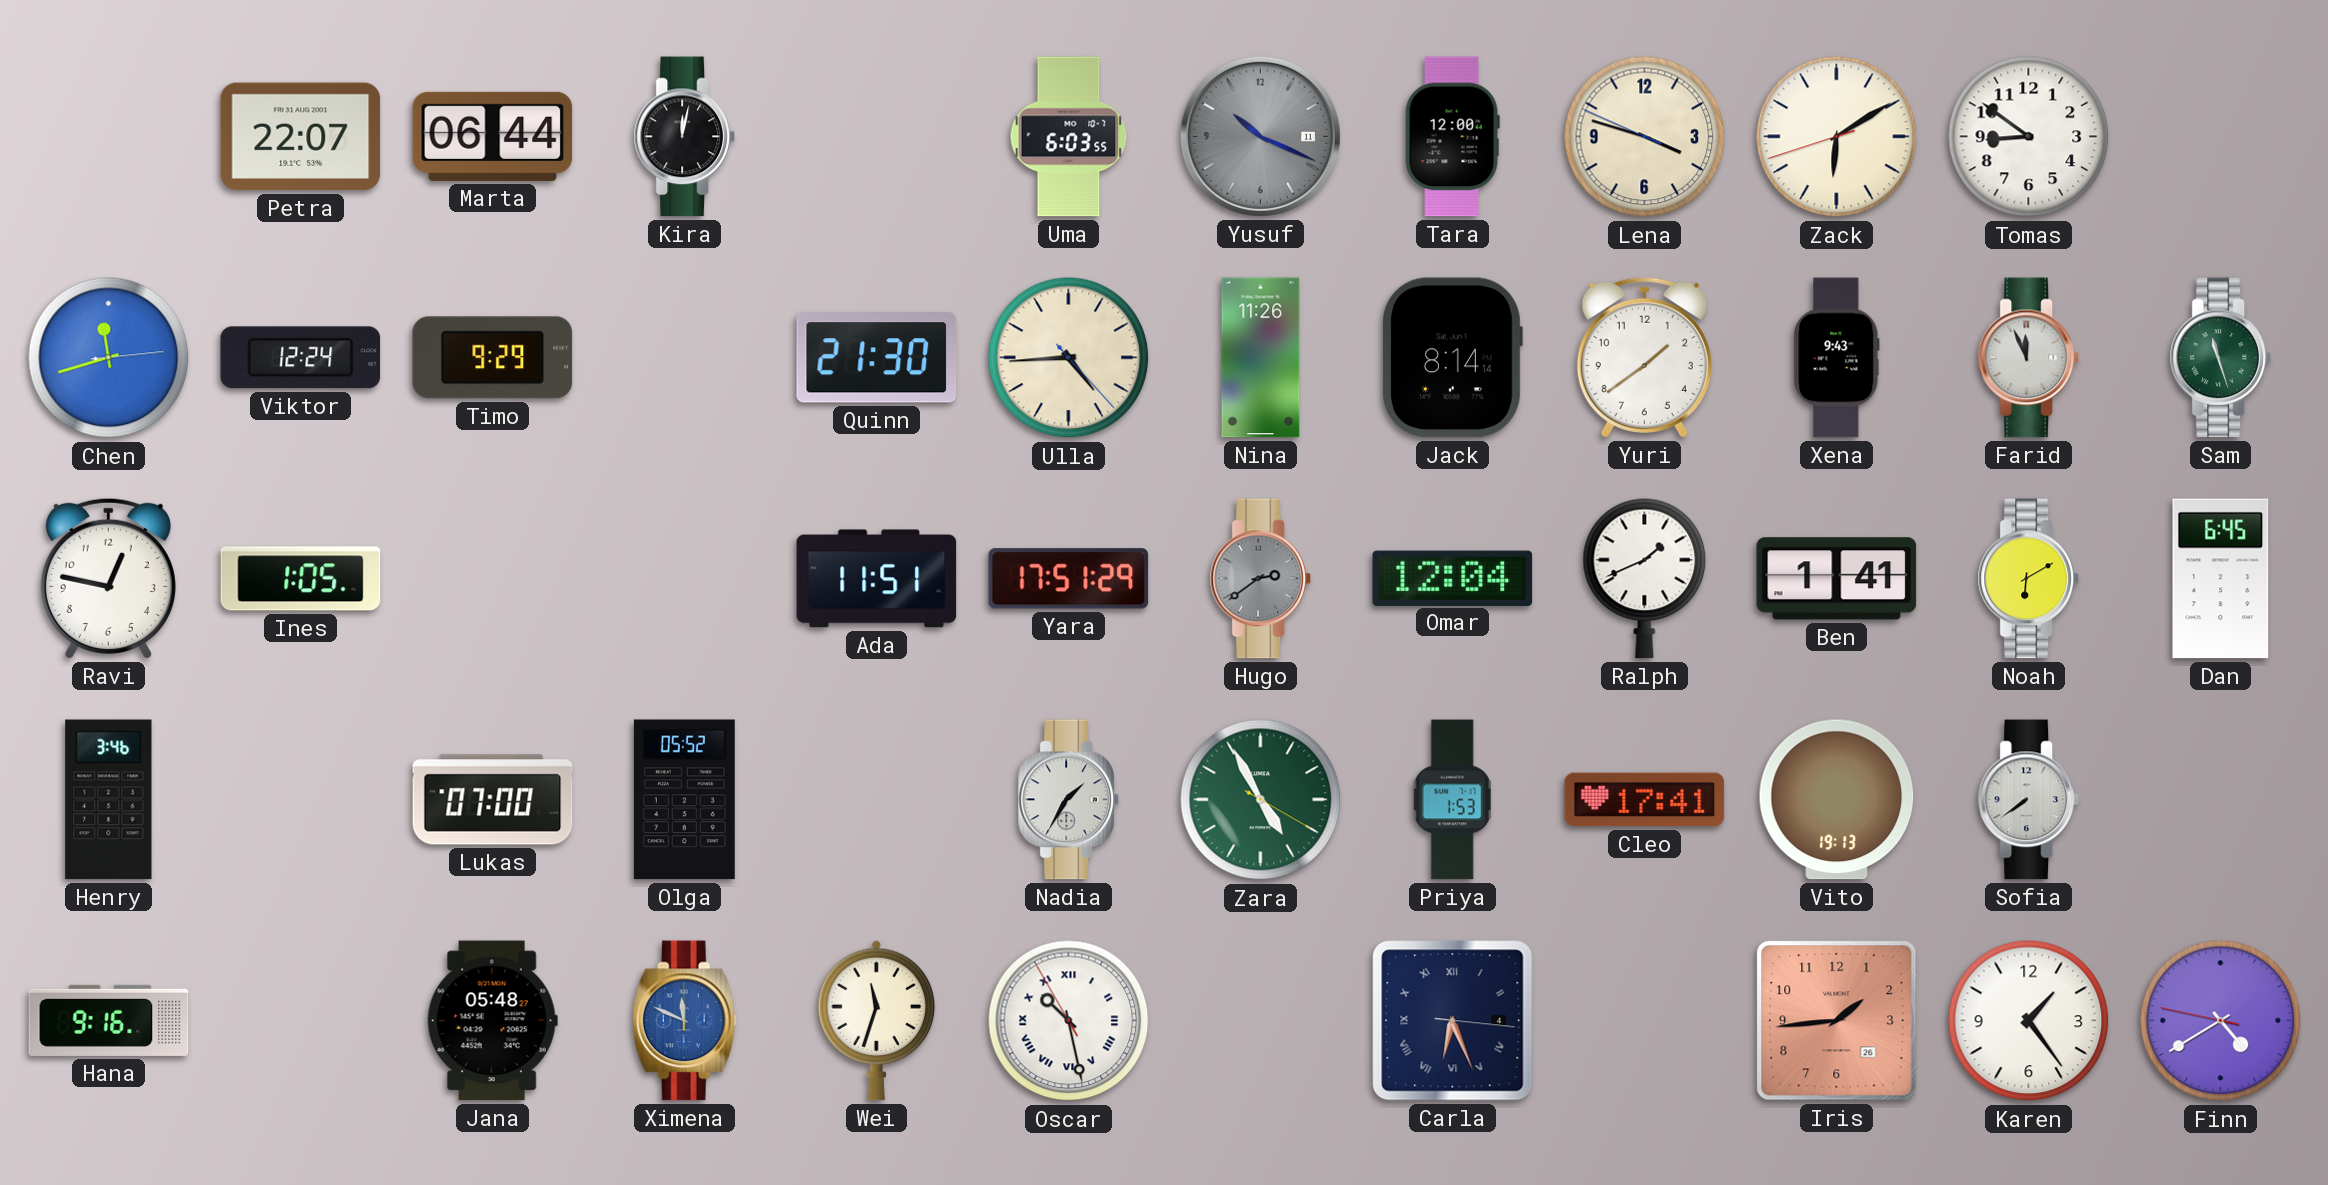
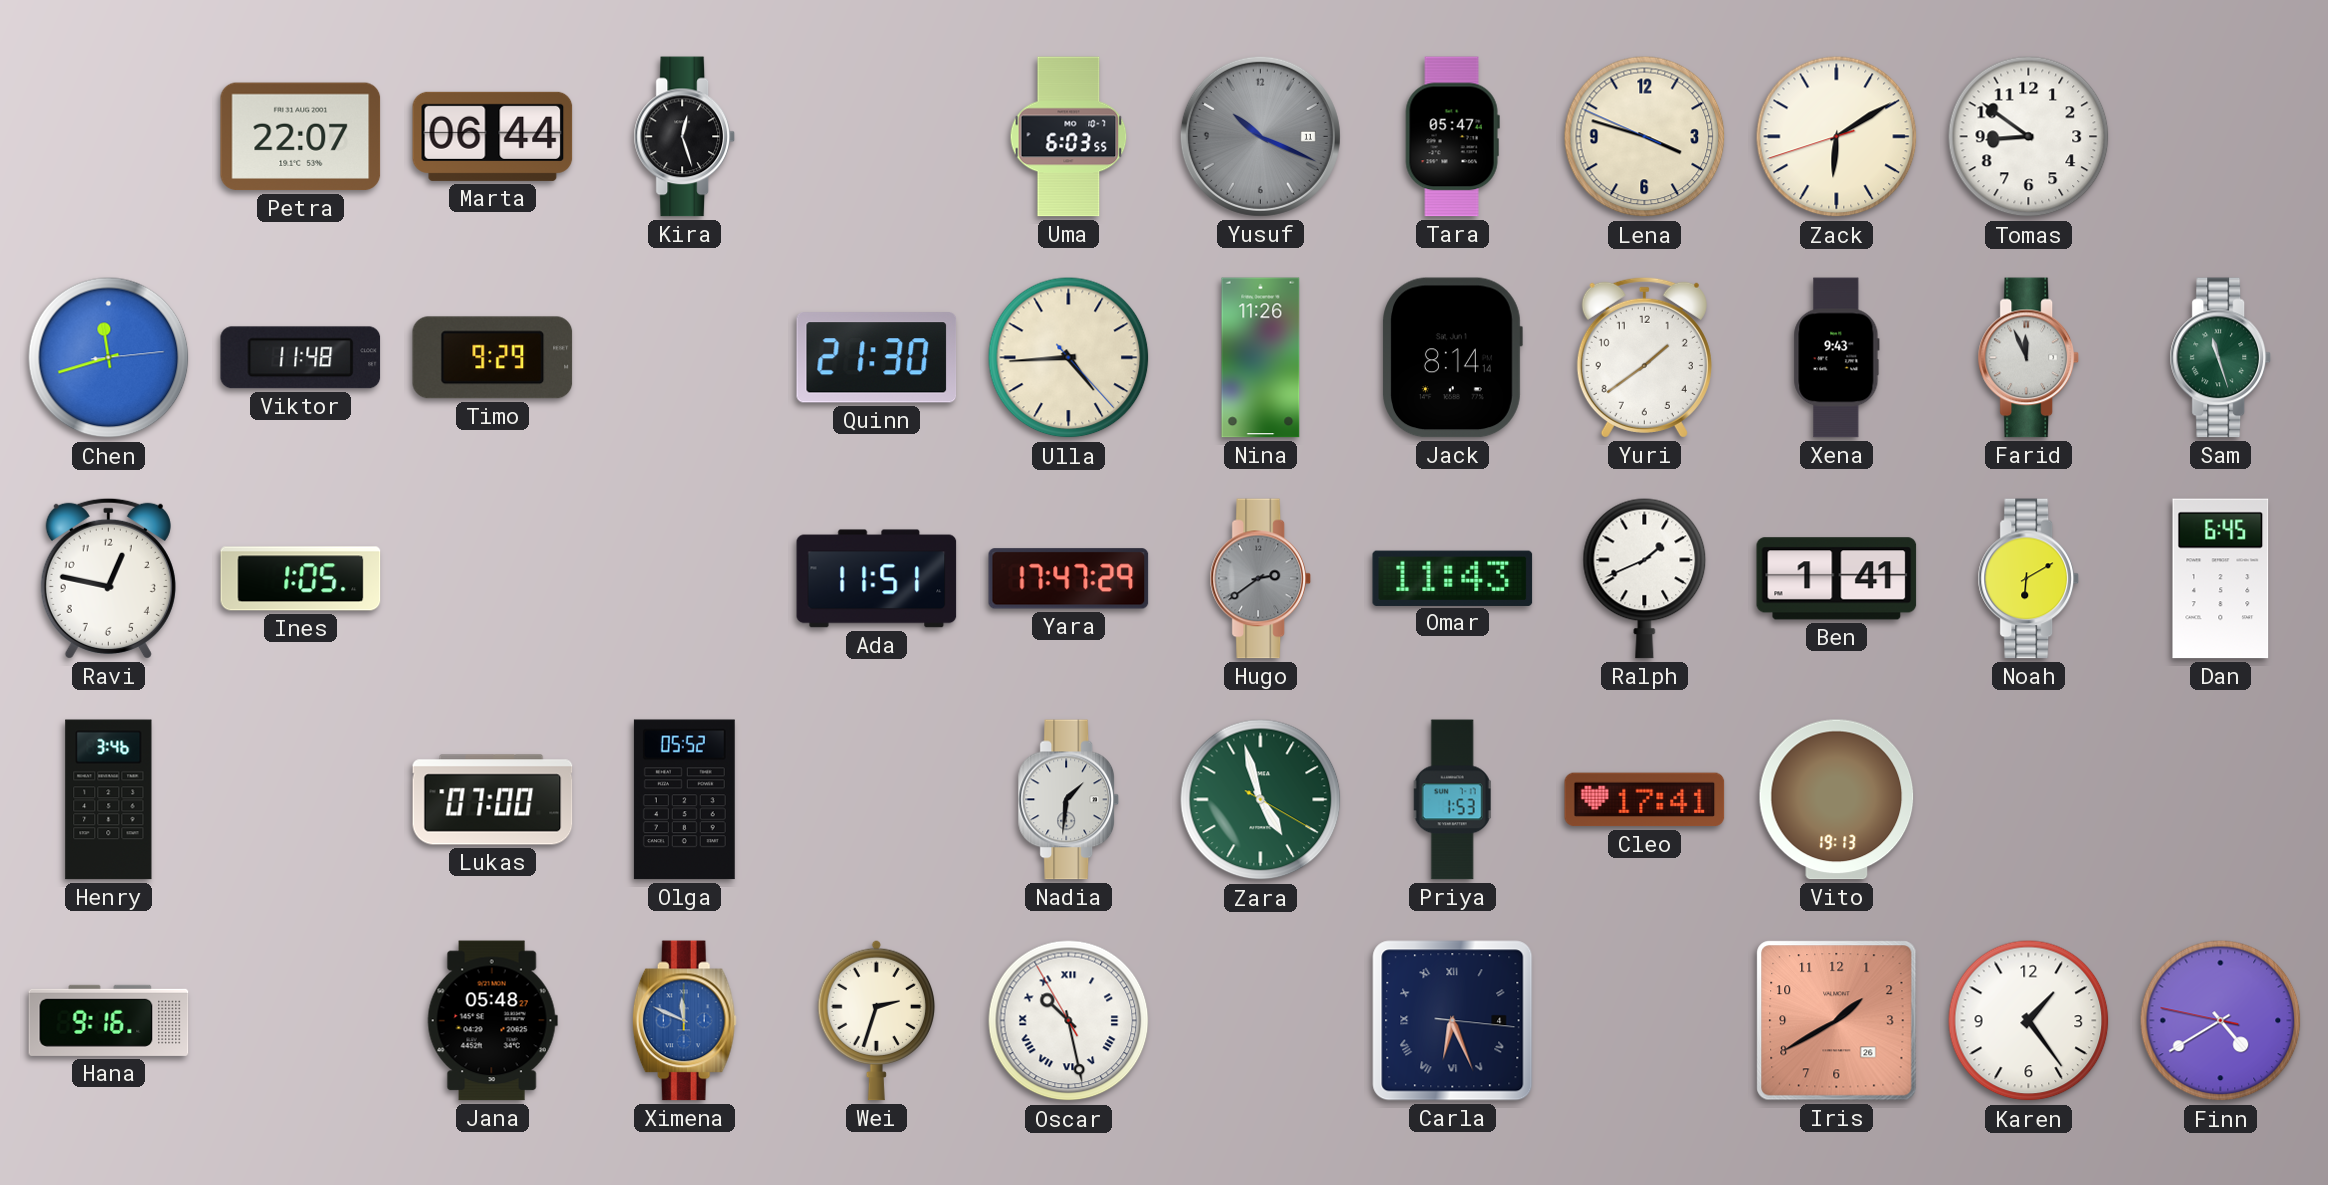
Kira: 12:02 -> 12:27
Tara: 12:00 -> 05:47
Viktor: 12:24 -> 11:48
Yara: 17:51 -> 17:47
Omar: 12:04 -> 11:43
Nadia: 1:35 -> 1:31
Zara: 4:55 -> 4:57
Sofia: 7:39 -> none
Wei: 11:33 -> 2:33
Iris: 1:44 -> 1:40
